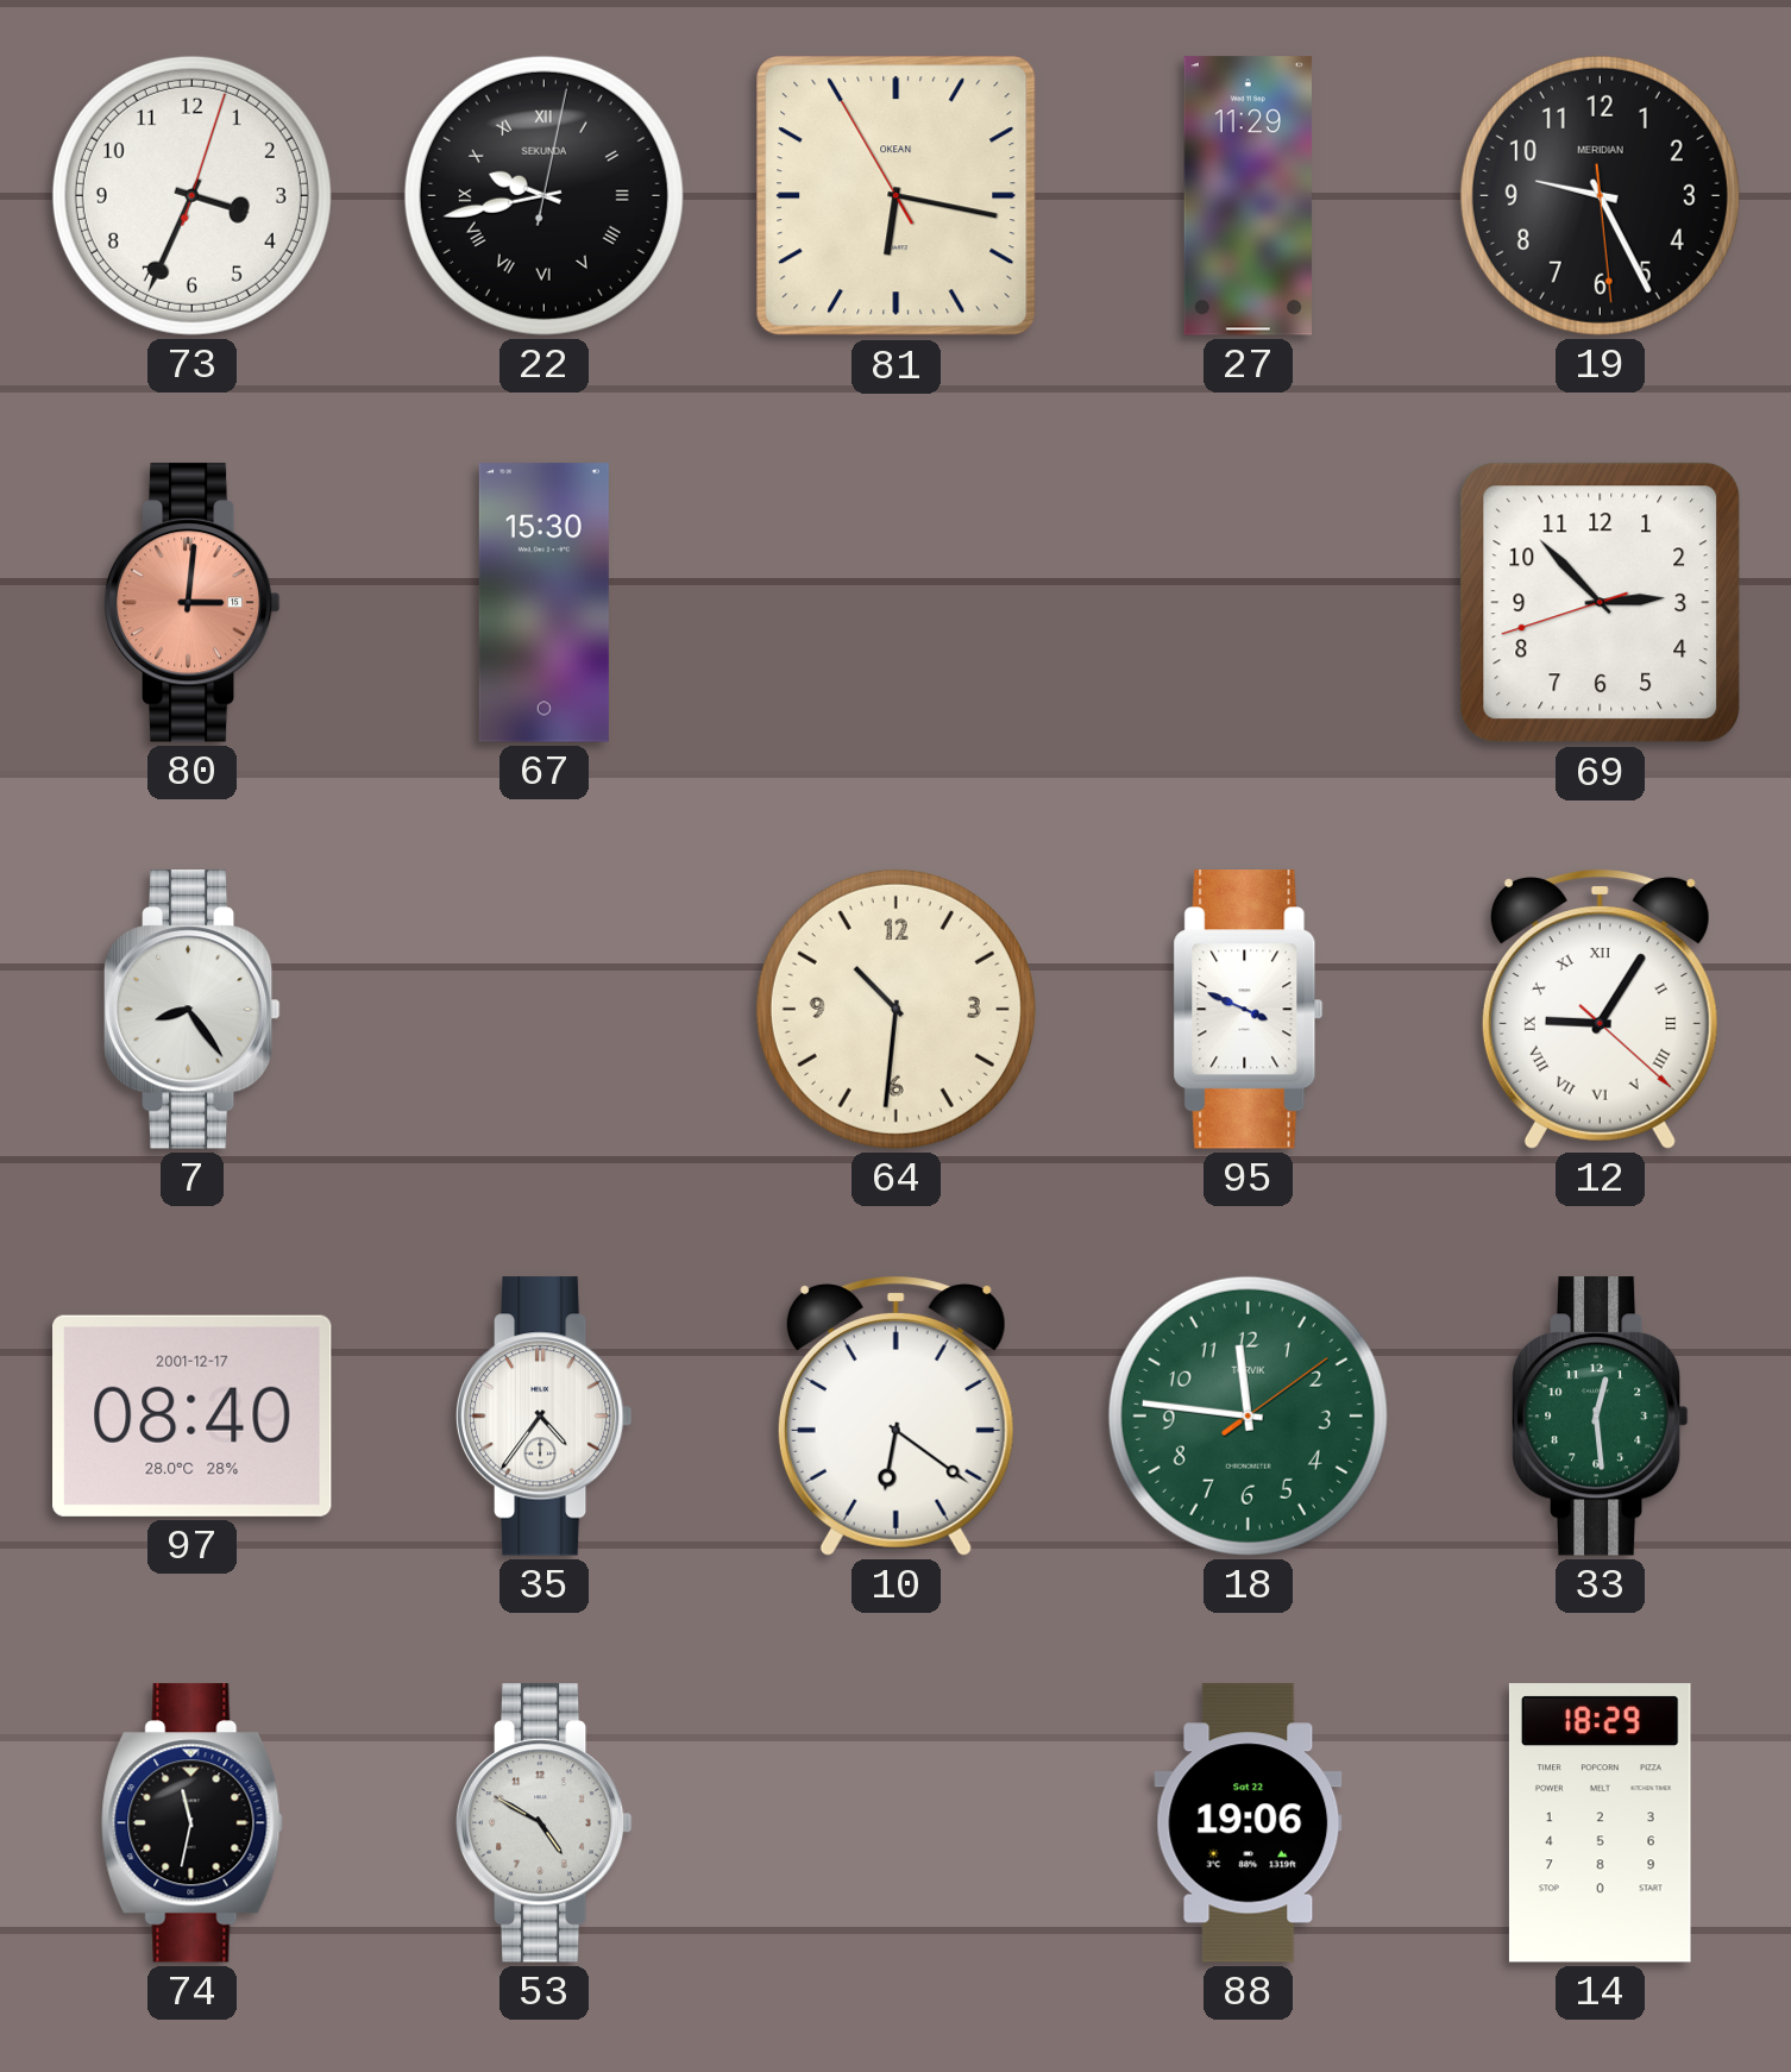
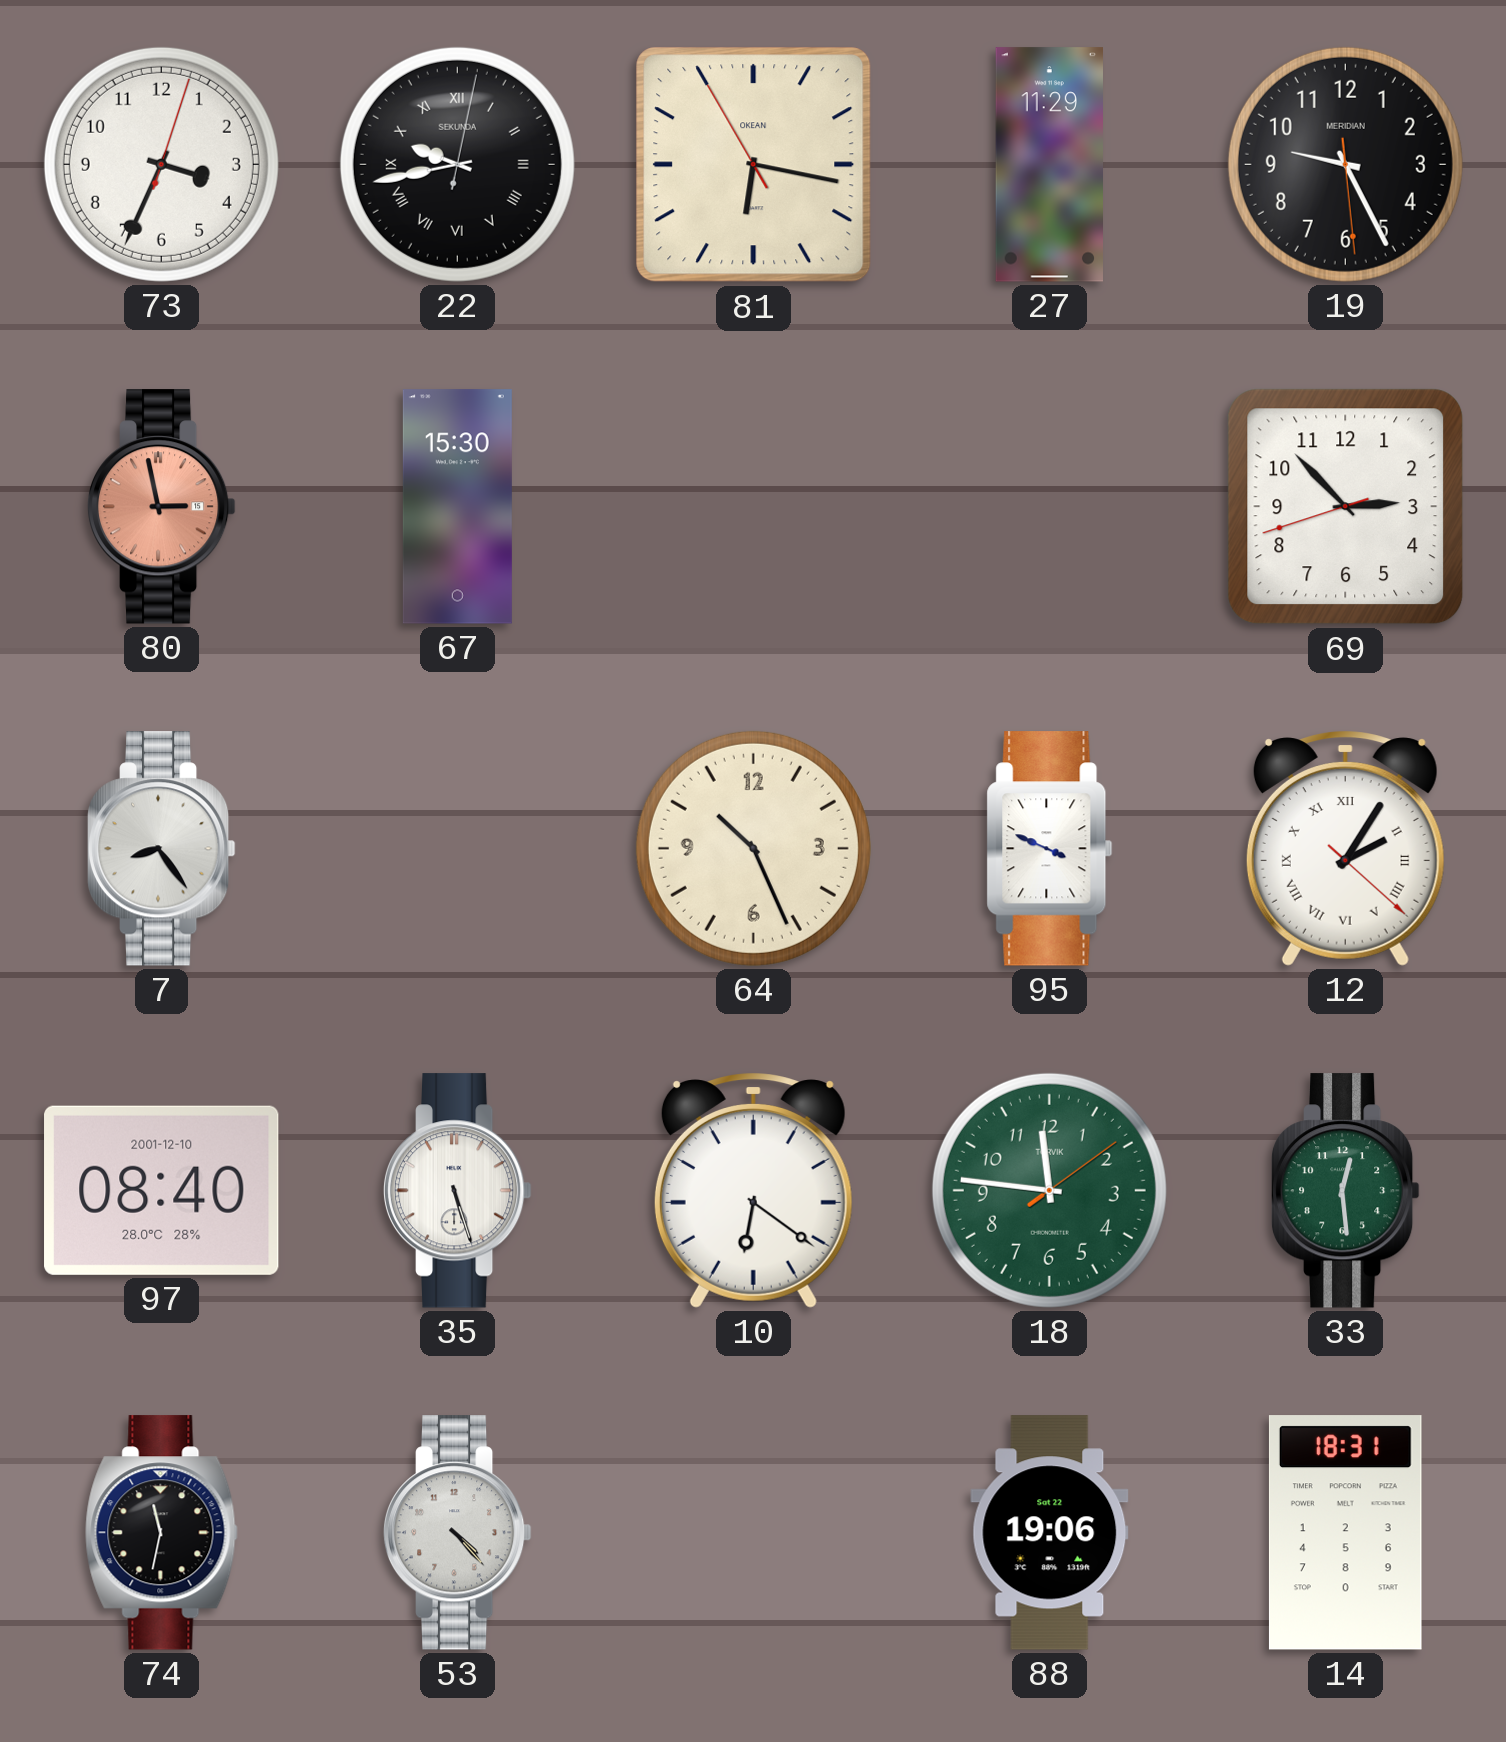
80: 3:01 -> 2:58
64: 10:31 -> 10:26
12: 9:05 -> 2:05
97 date: 2001-12-17 -> 2001-12-10
35: 4:36 -> 5:27
53: 4:50 -> 4:23
14: 18:29 -> 18:31
